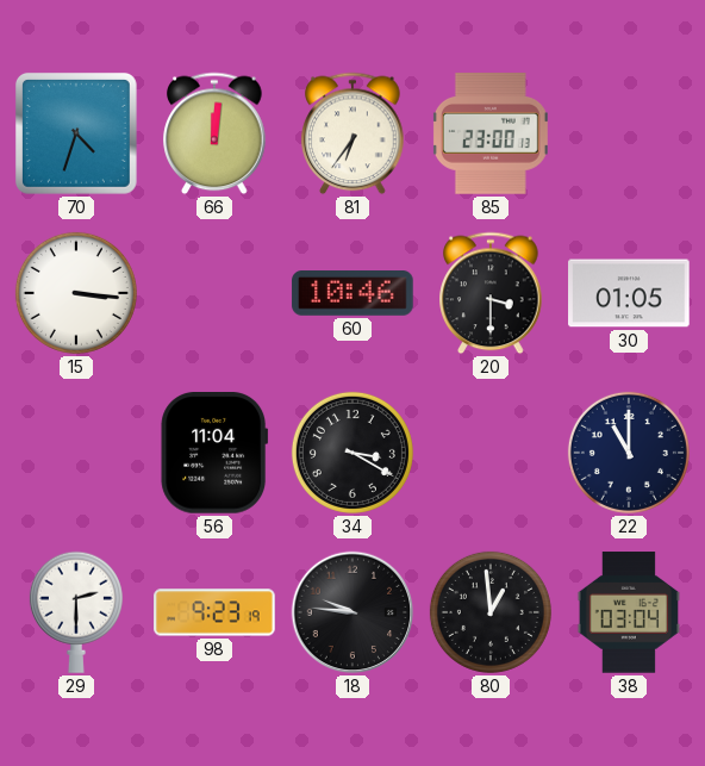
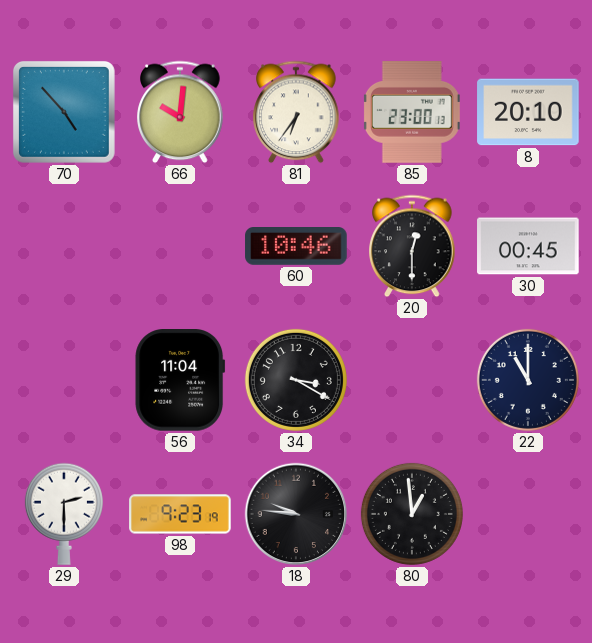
70: 4:33 -> 4:53
66: 12:01 -> 10:01
8: none -> 20:10
15: 3:16 -> none
20: 3:30 -> 12:30
30: 01:05 -> 00:45
38: 03:04 -> none
